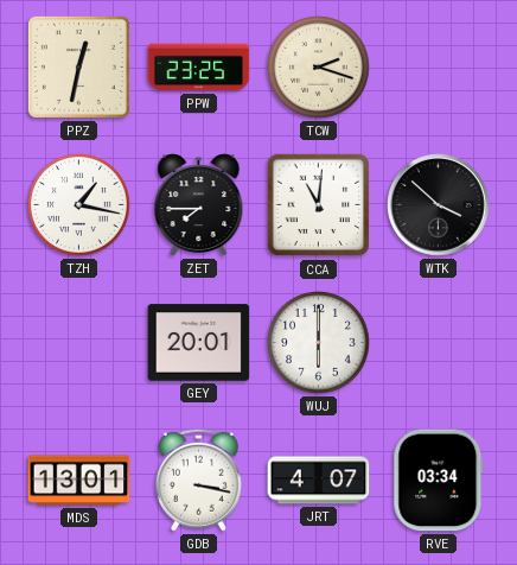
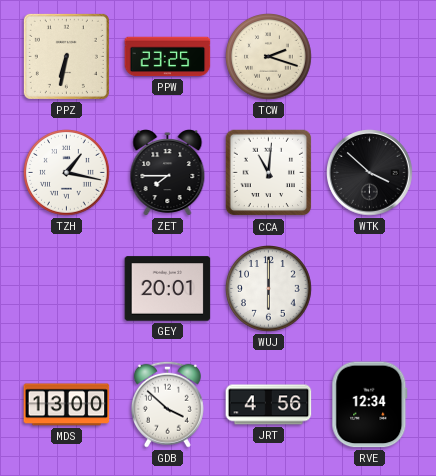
PPZ: 12:32 -> 6:32
MDS: 13:01 -> 13:00
GDB: 3:17 -> 3:52
JRT: 4:07 -> 4:56
RVE: 03:34 -> 12:34
